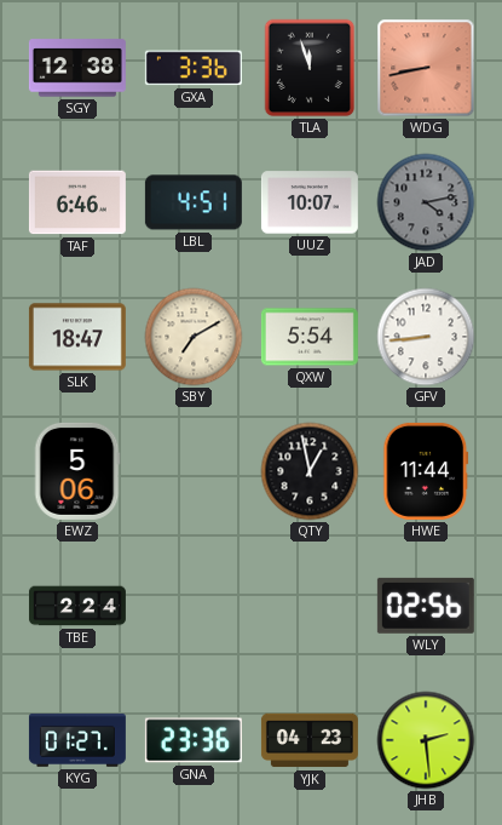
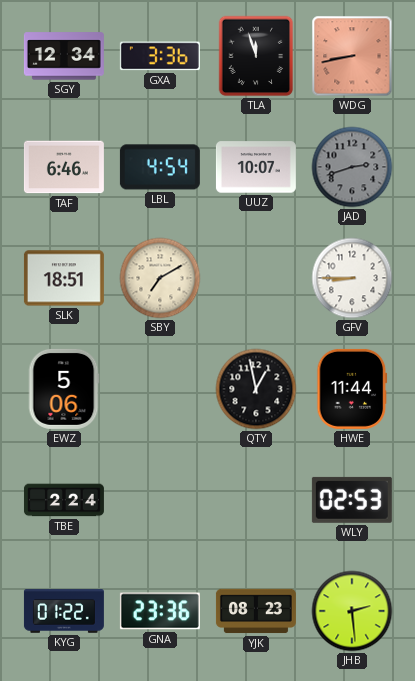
SGY: 12:38 -> 12:34
LBL: 4:51 -> 4:54
JAD: 4:13 -> 2:42
SLK: 18:47 -> 18:51
QXW: 5:54 -> none
GFV: 8:44 -> 8:45
WLY: 02:56 -> 02:53
KYG: 01:27 -> 01:22
YJK: 04:23 -> 08:23
